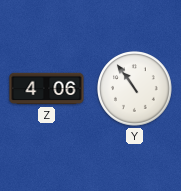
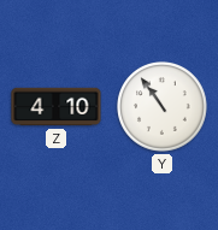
Z: 4:06 -> 4:10
